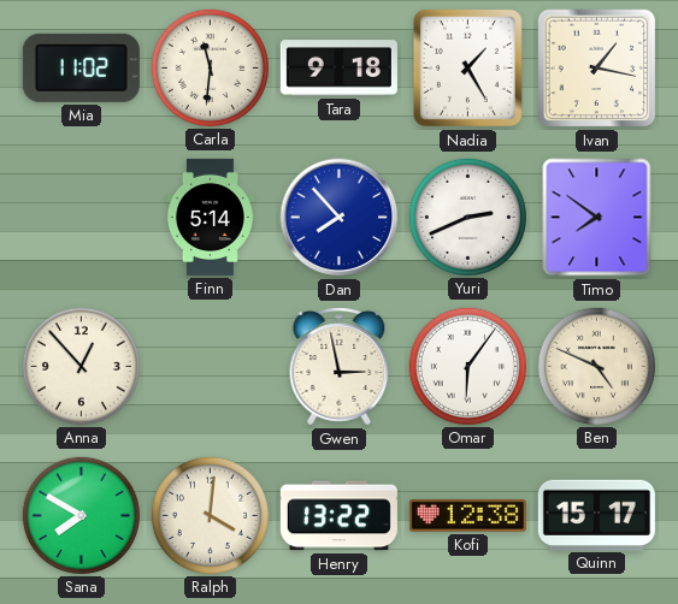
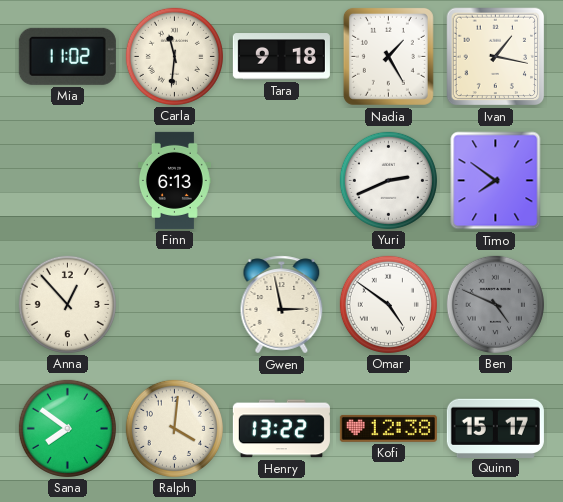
Finn: 5:14 -> 6:13
Dan: 7:53 -> none
Omar: 6:06 -> 4:51
Ben dial: cream -> grey
Sana: 7:50 -> 7:51
